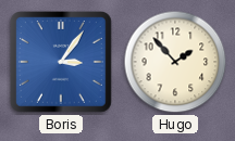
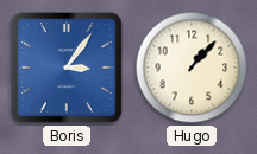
Hugo: 1:53 -> 1:07
